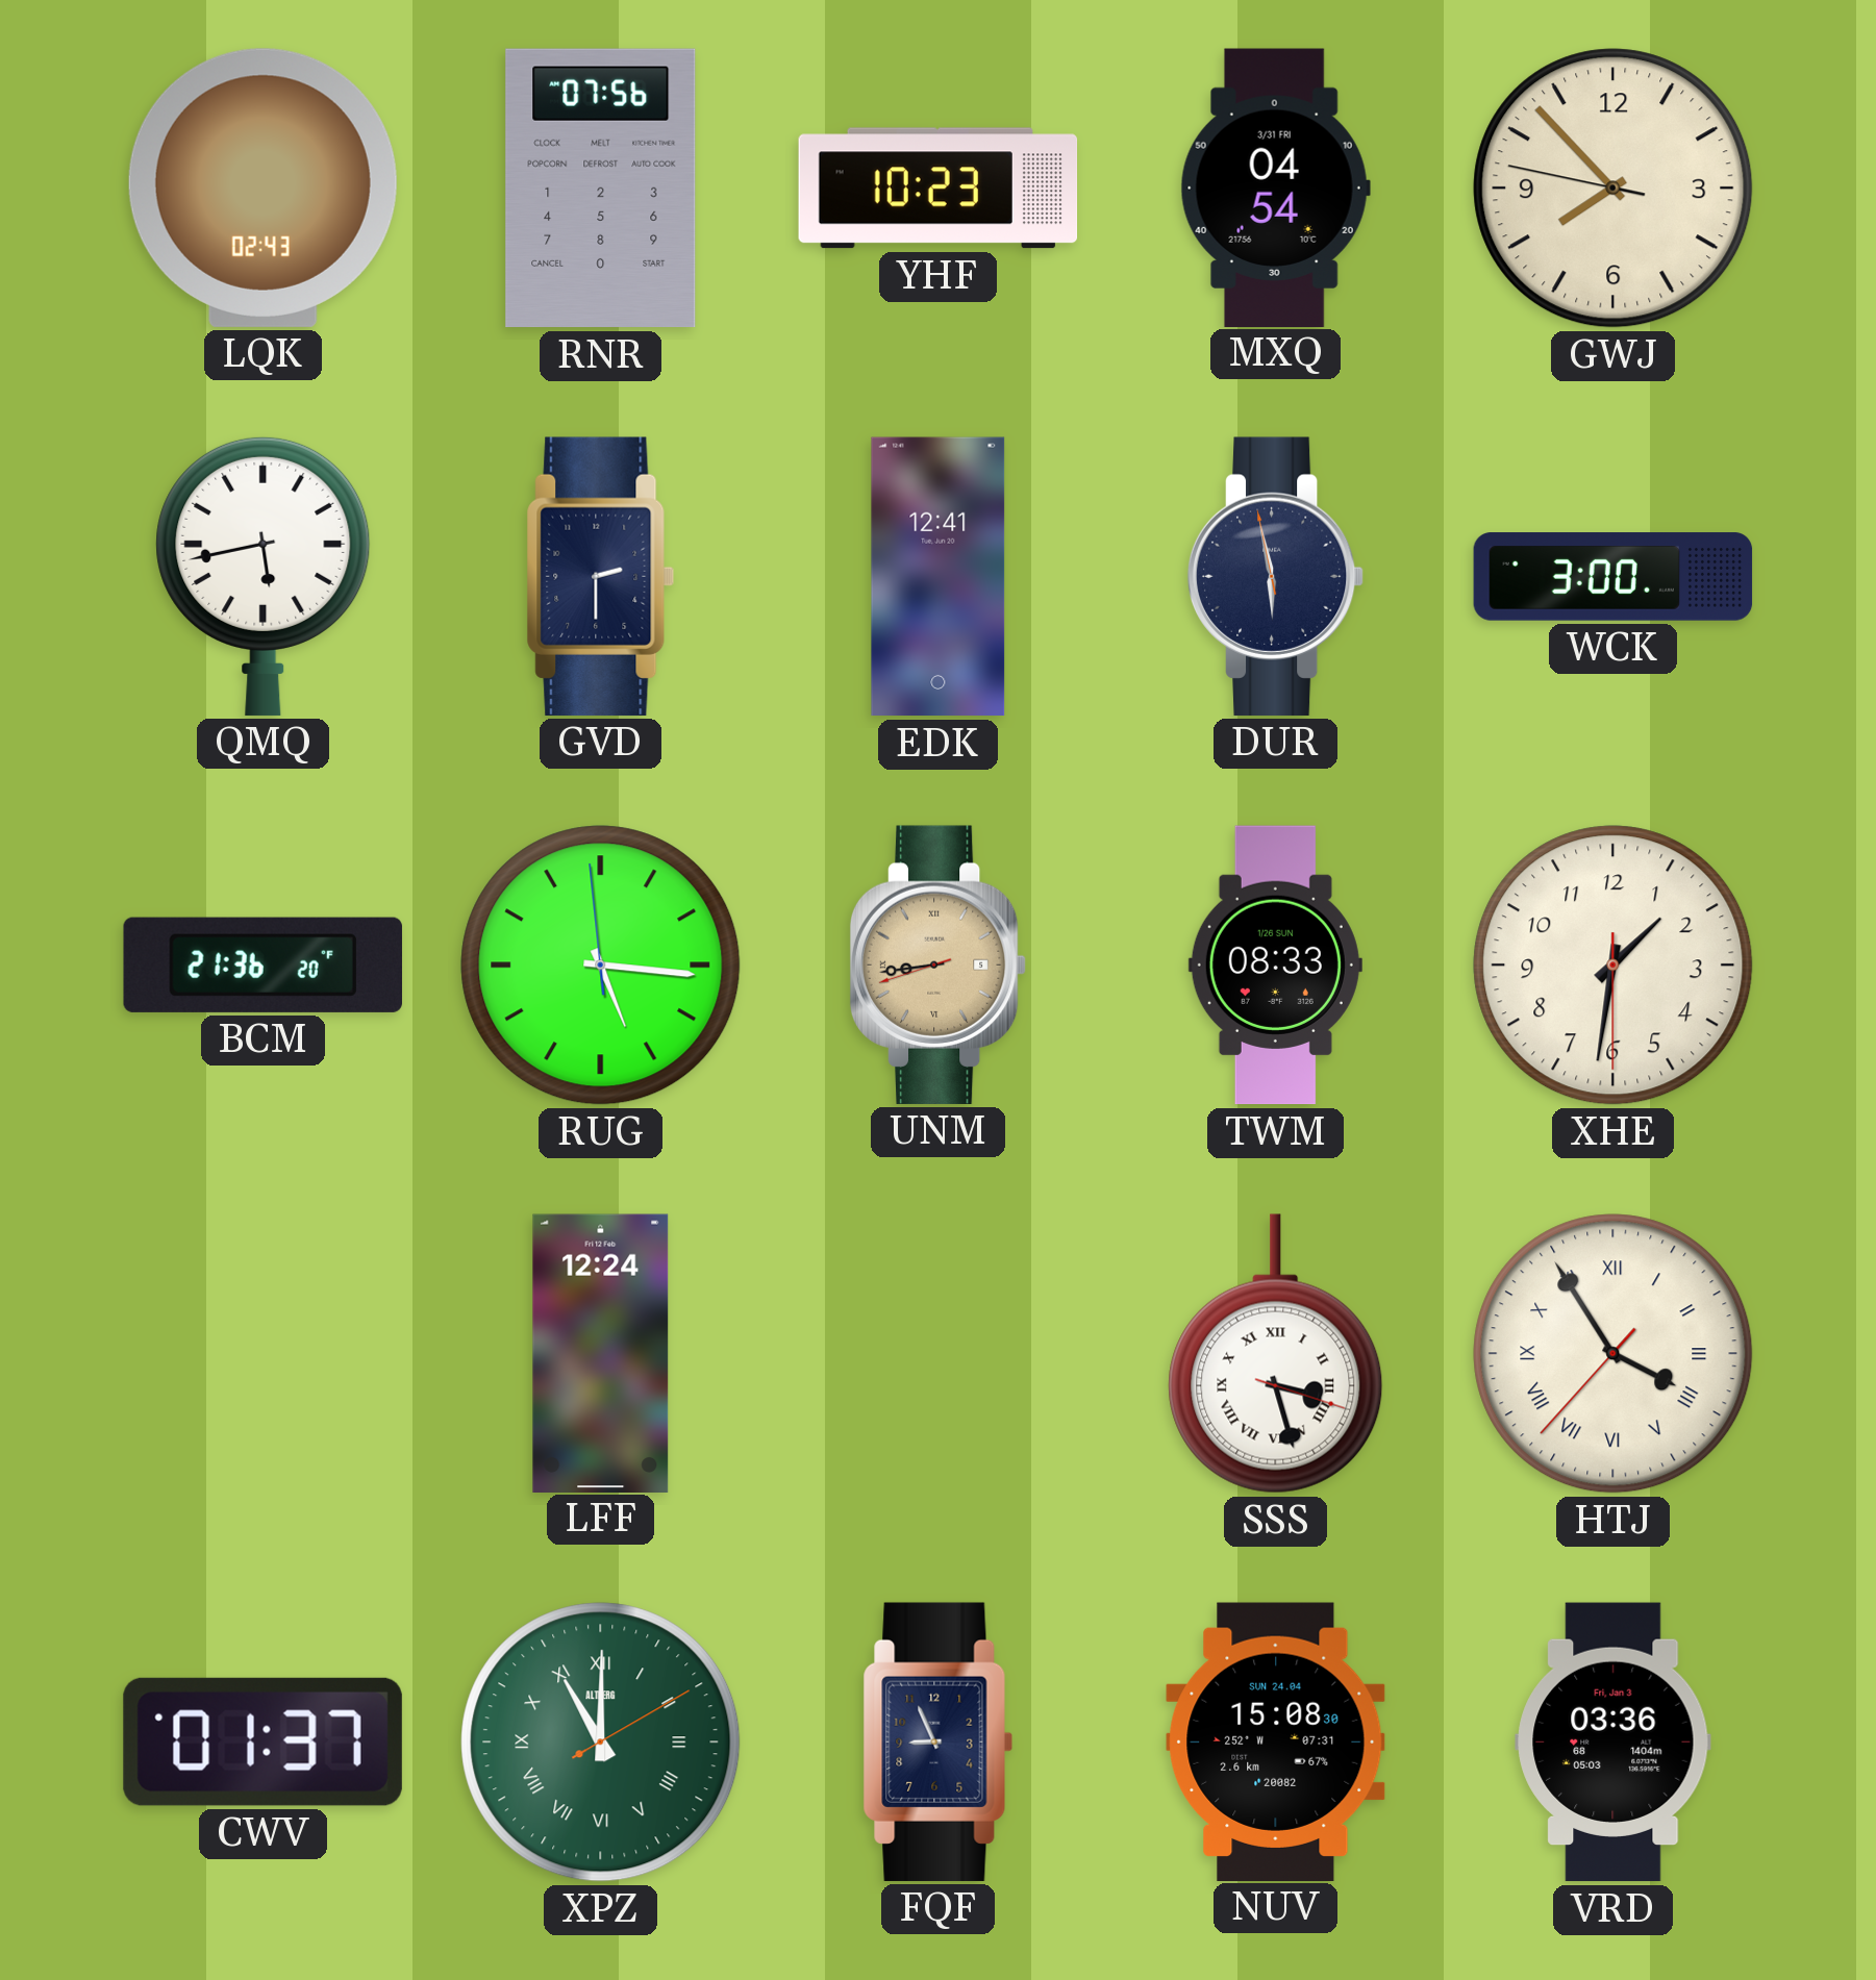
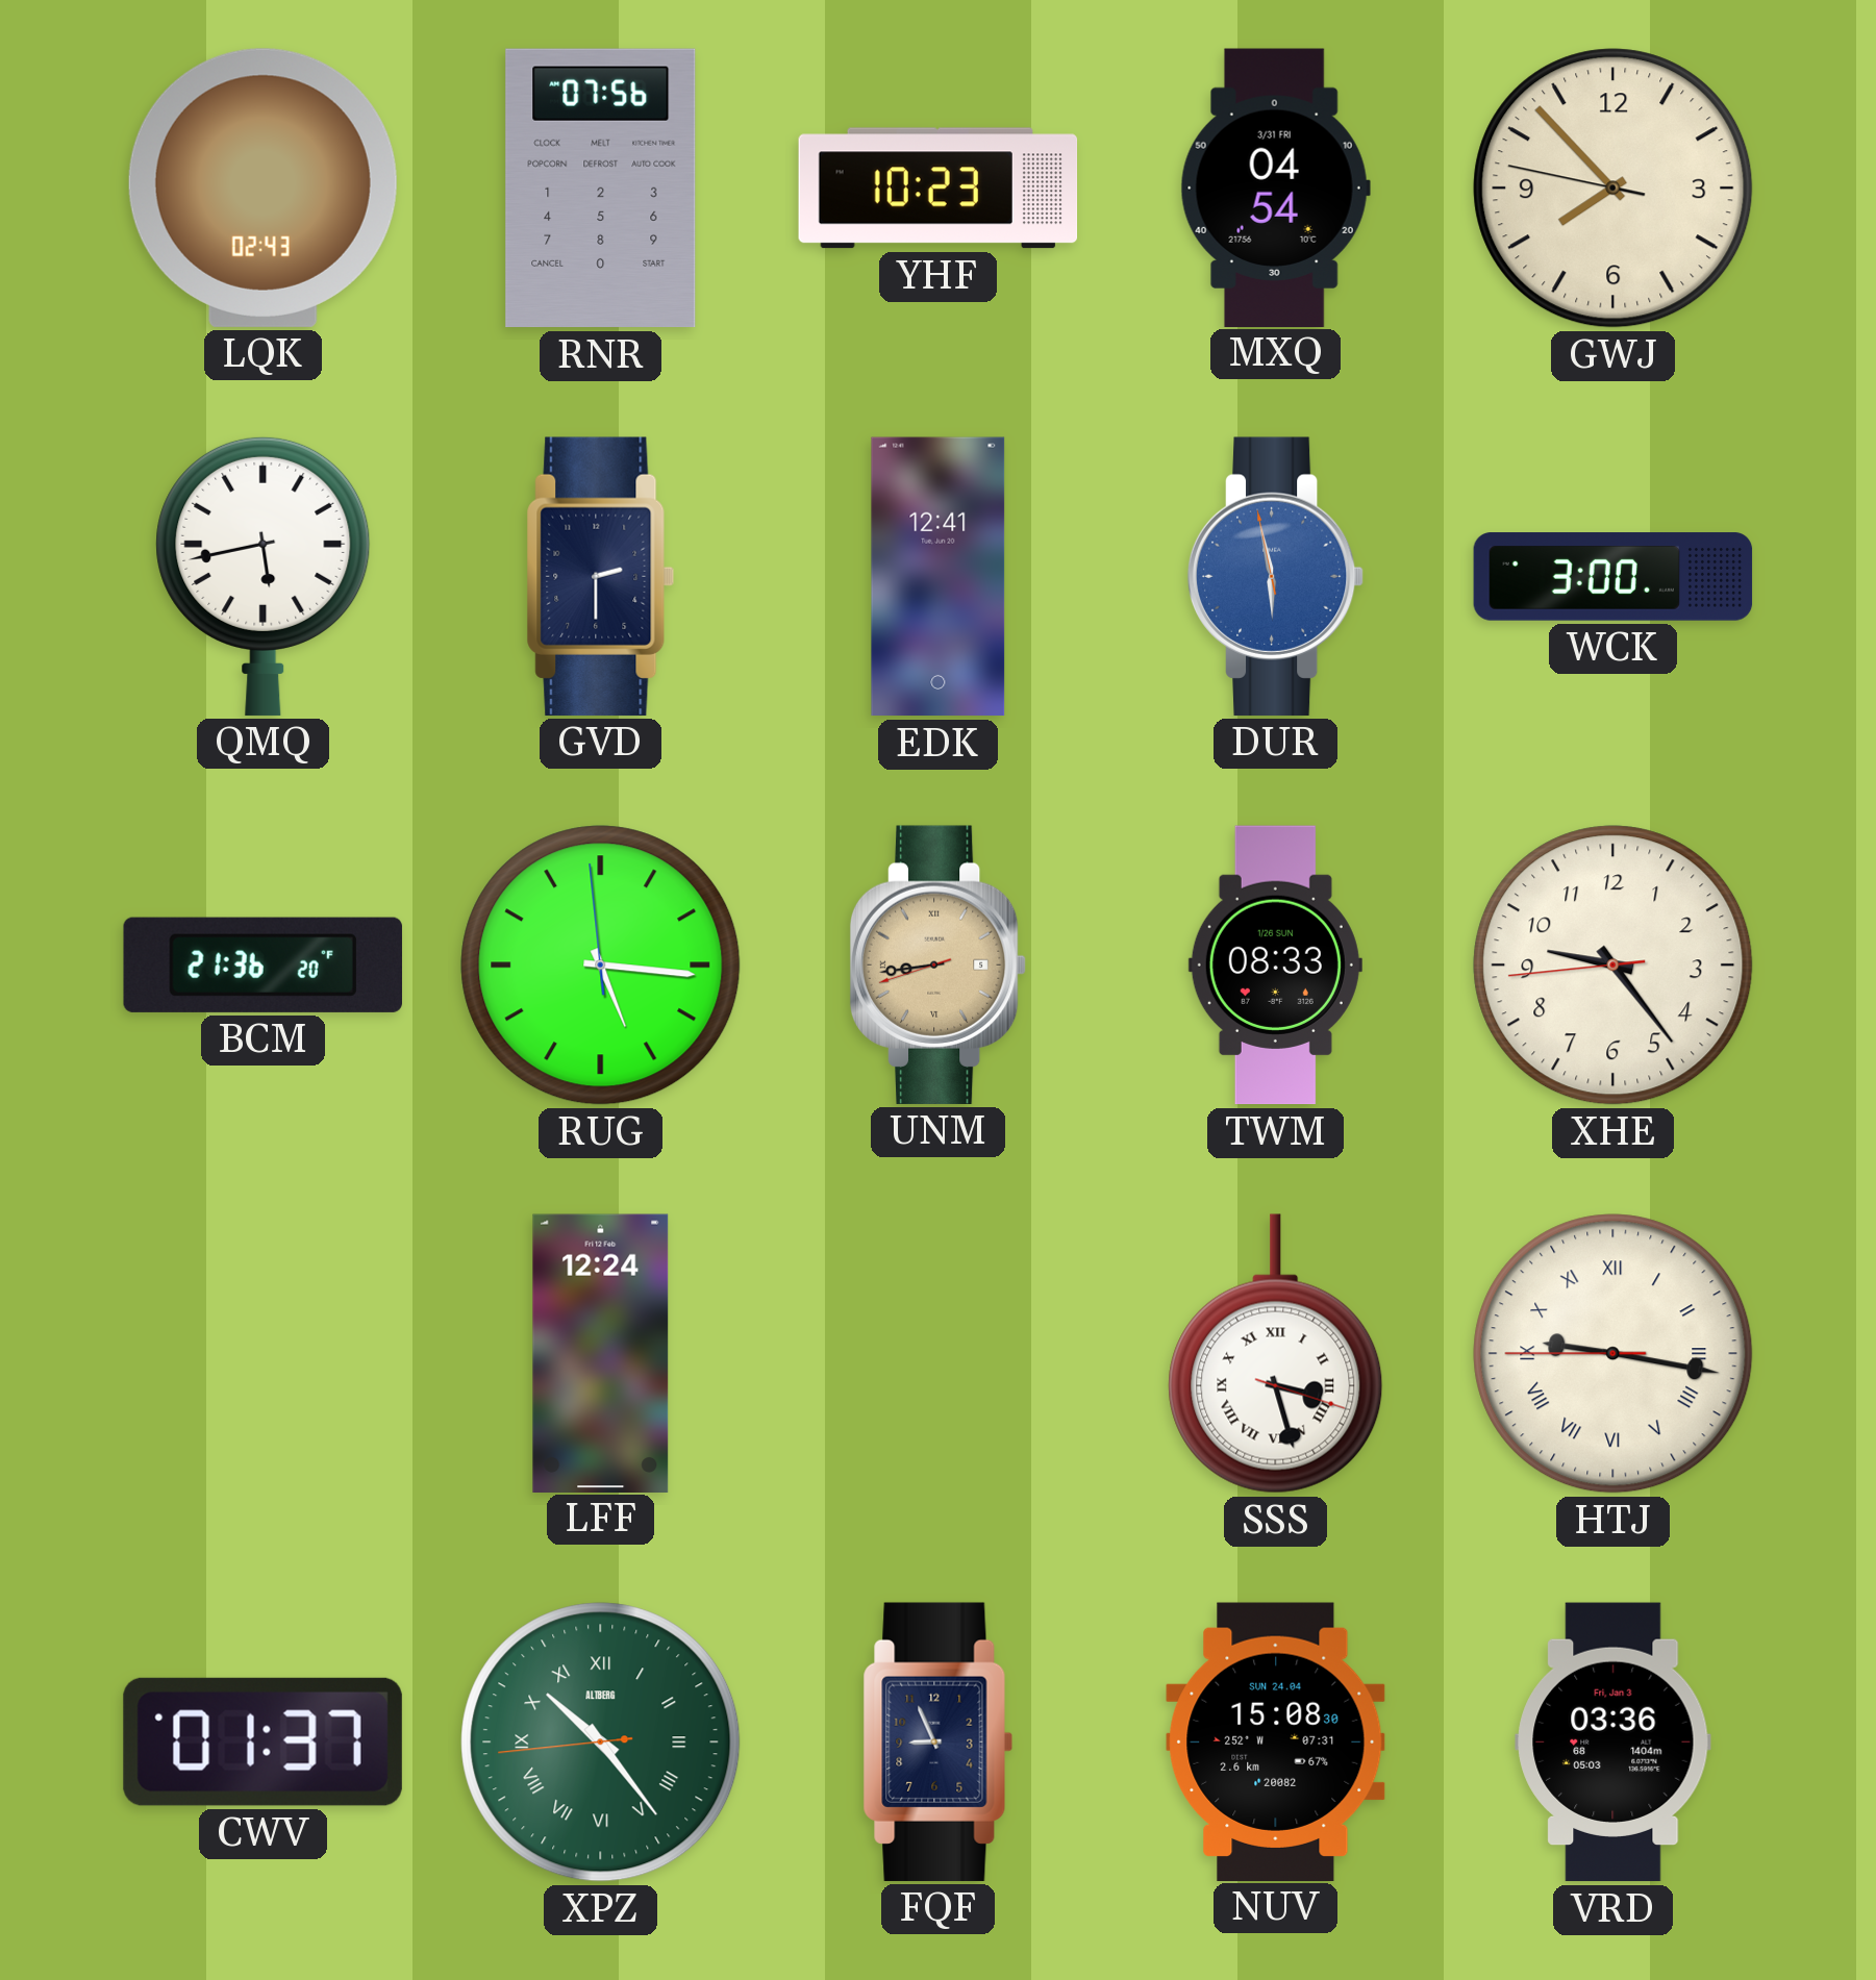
DUR dial: navy -> blue
XHE: 1:31 -> 9:23
HTJ: 3:54 -> 9:16
XPZ: 11:00 -> 10:23
